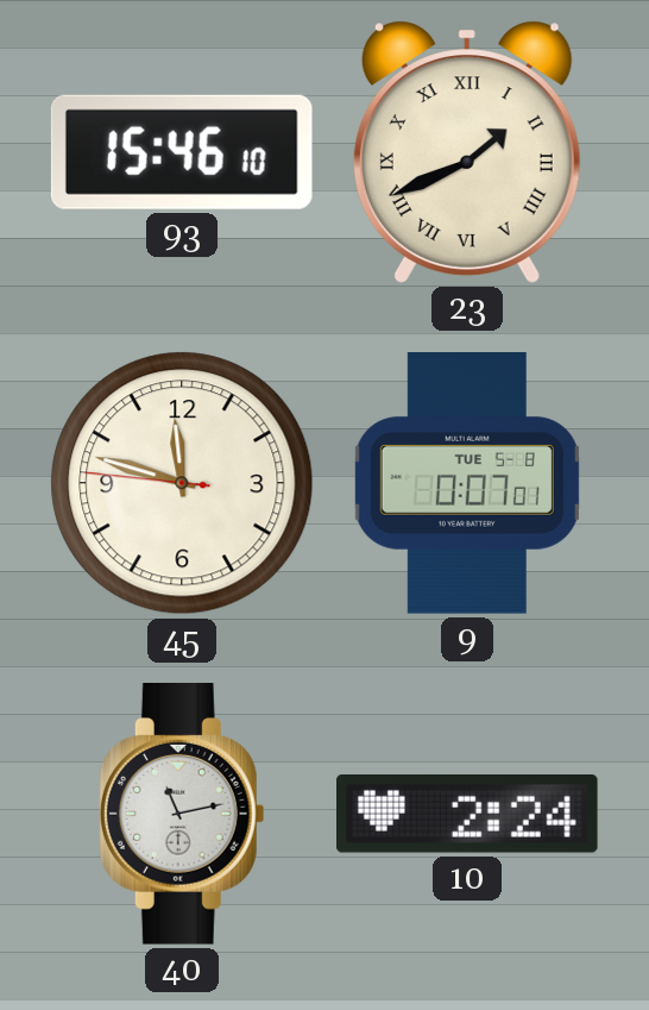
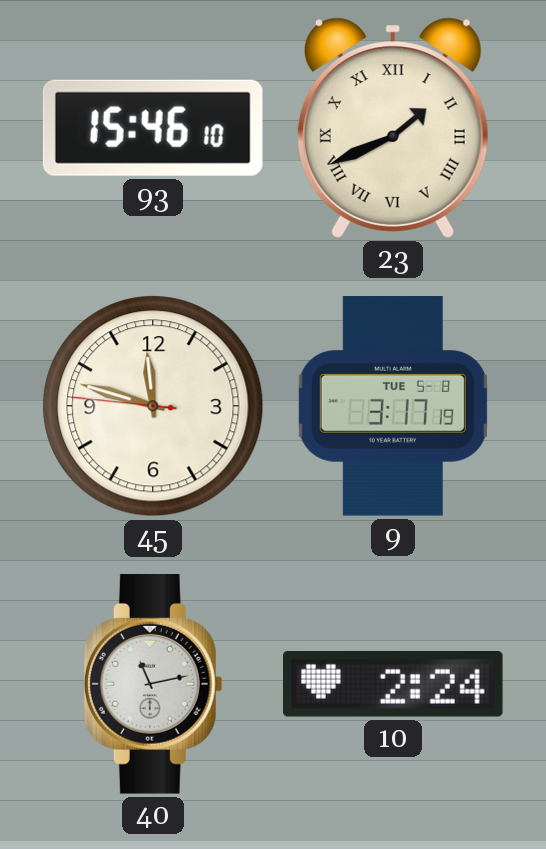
9: 0:07 -> 3:17
